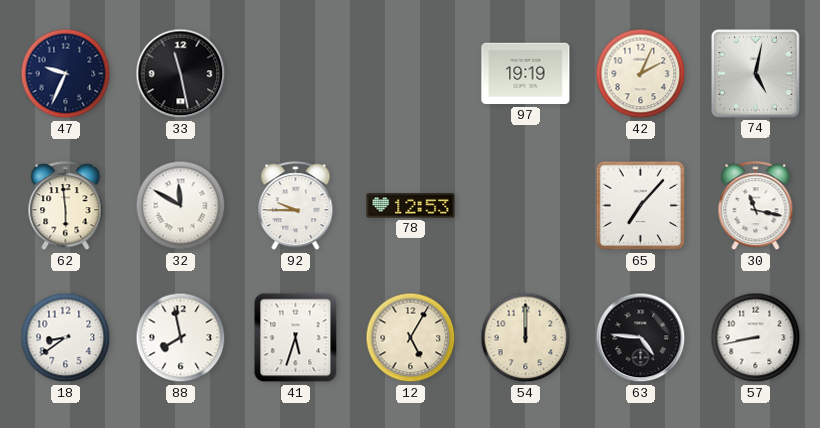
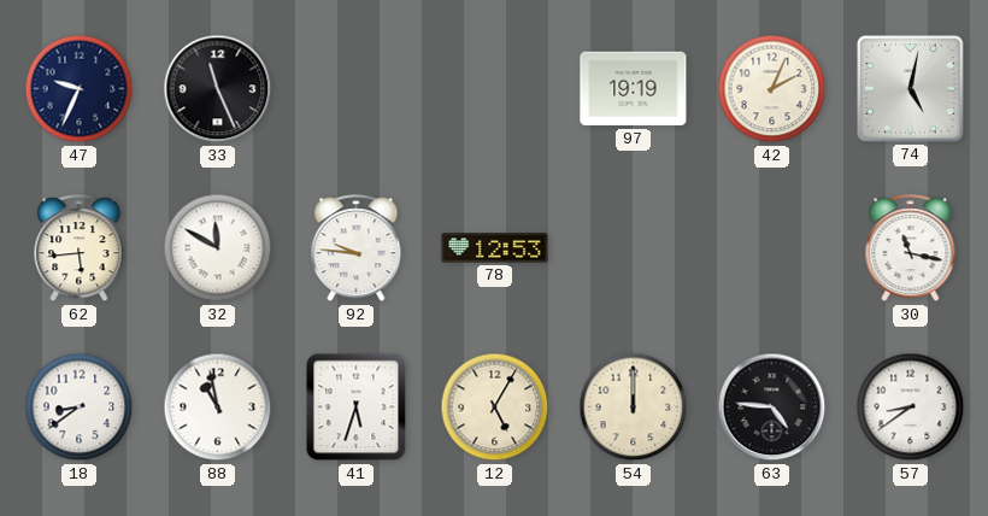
33: 11:28 -> 11:26
62: 5:59 -> 5:44
92: 9:45 -> 9:46
65: 7:07 -> none
88: 7:58 -> 10:58
57: 8:43 -> 8:39
